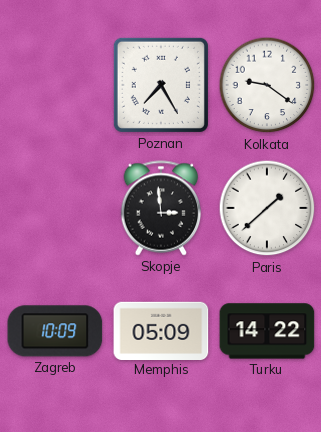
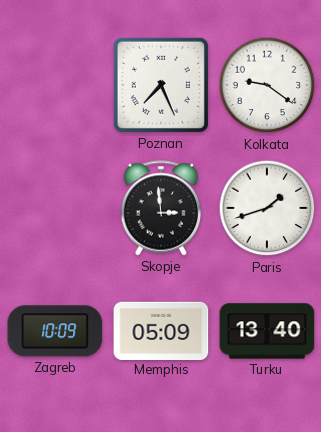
Poznan: 7:25 -> 7:26
Paris: 1:38 -> 1:42
Turku: 14:22 -> 13:40
